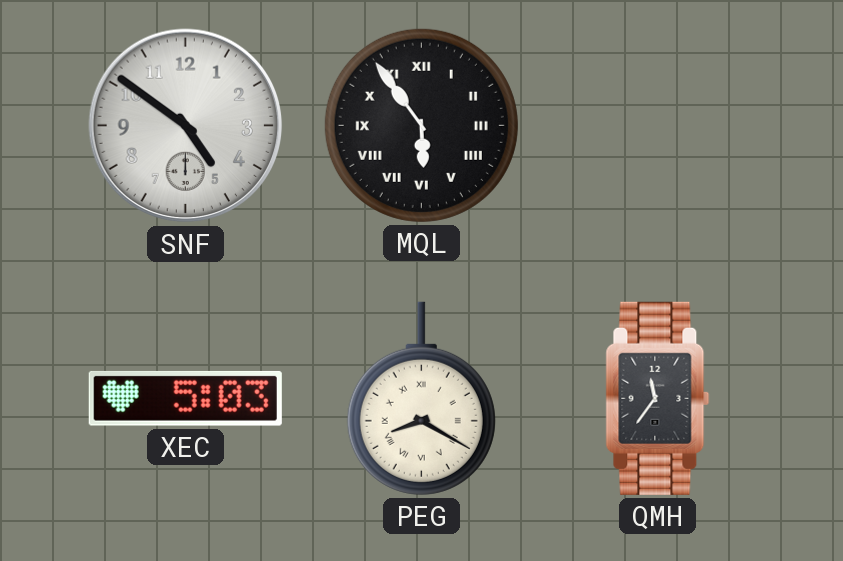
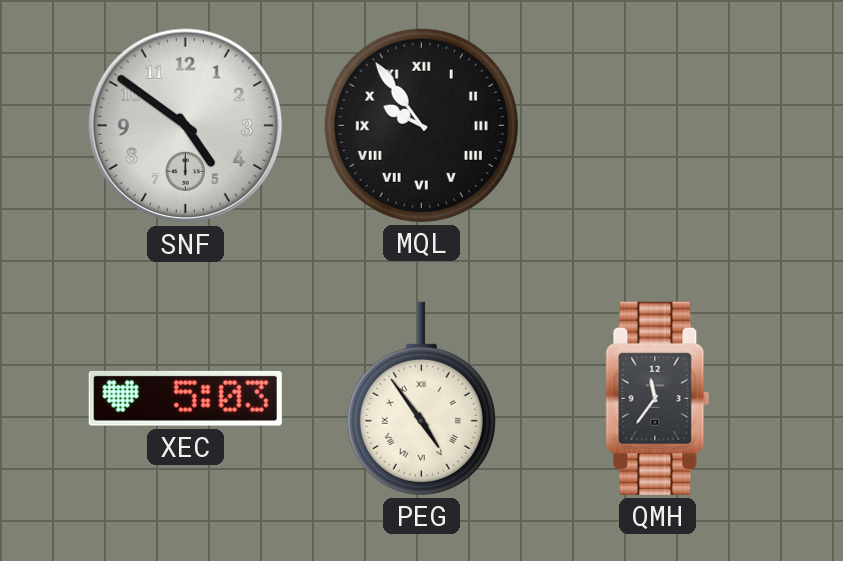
MQL: 5:54 -> 9:54
PEG: 8:20 -> 4:54
